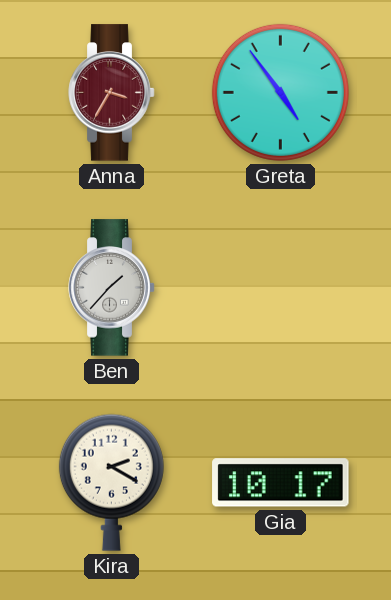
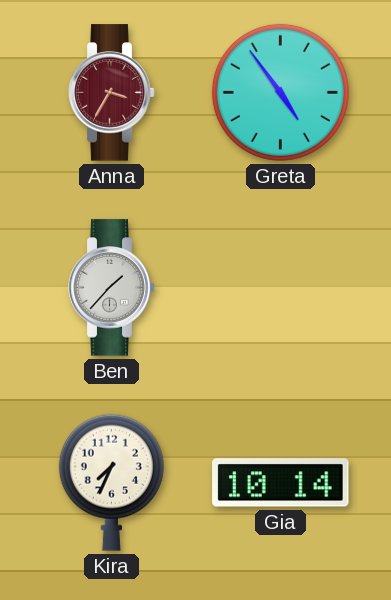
Kira: 2:20 -> 7:34
Gia: 10:17 -> 10:14
